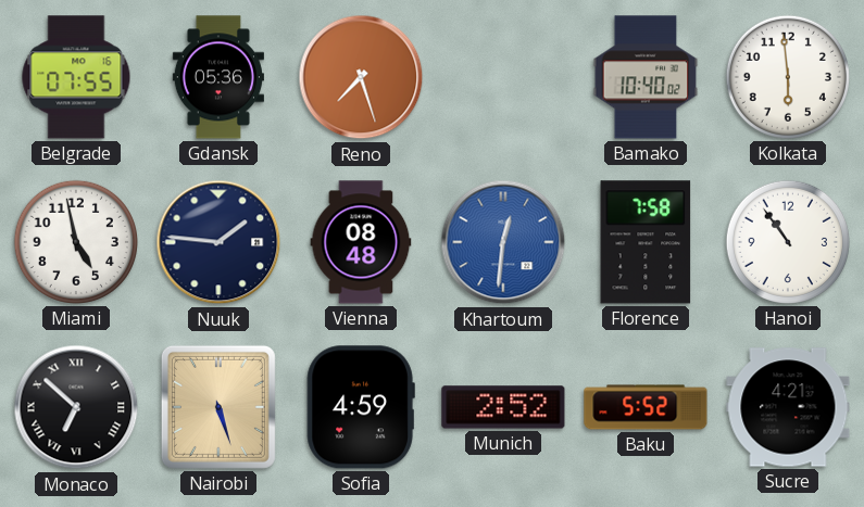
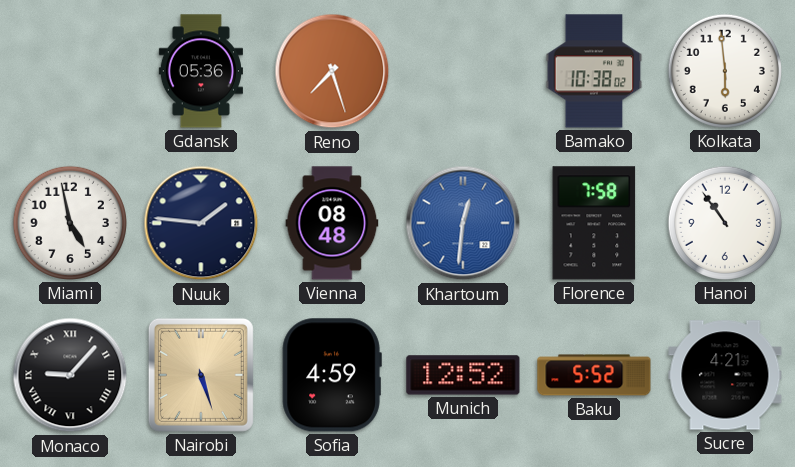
Belgrade: 07:55 -> none
Bamako: 10:40 -> 10:38
Monaco: 6:52 -> 9:07
Munich: 2:52 -> 12:52
